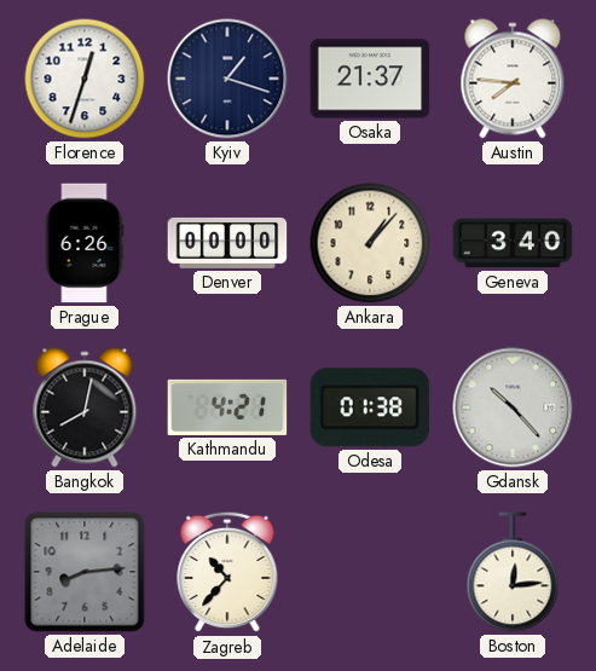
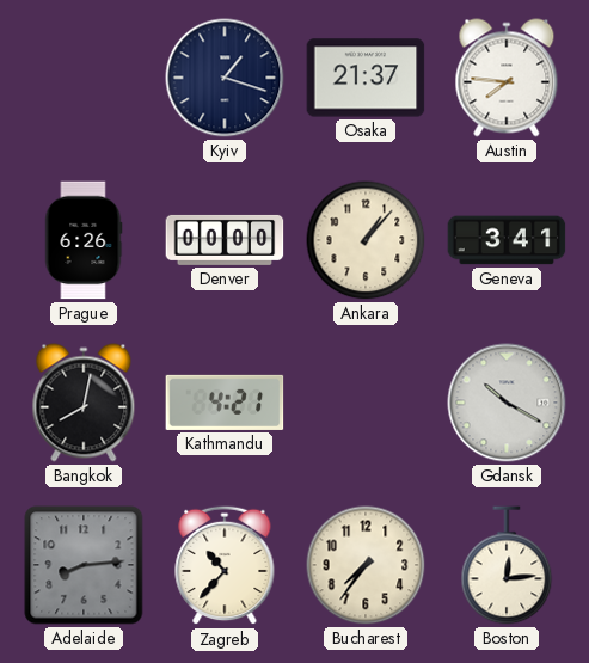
Florence: 12:33 -> none
Geneva: 3:40 -> 3:41
Odesa: 01:38 -> none
Gdansk: 10:23 -> 10:20
Bucharest: none -> 7:36
